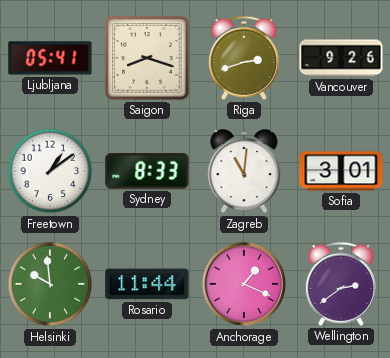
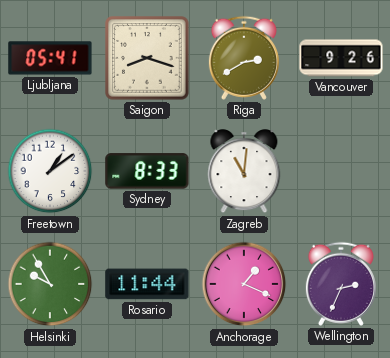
Riga: 2:42 -> 2:40
Sofia: 3:01 -> none
Helsinki: 9:59 -> 9:55
Wellington: 2:39 -> 2:34
